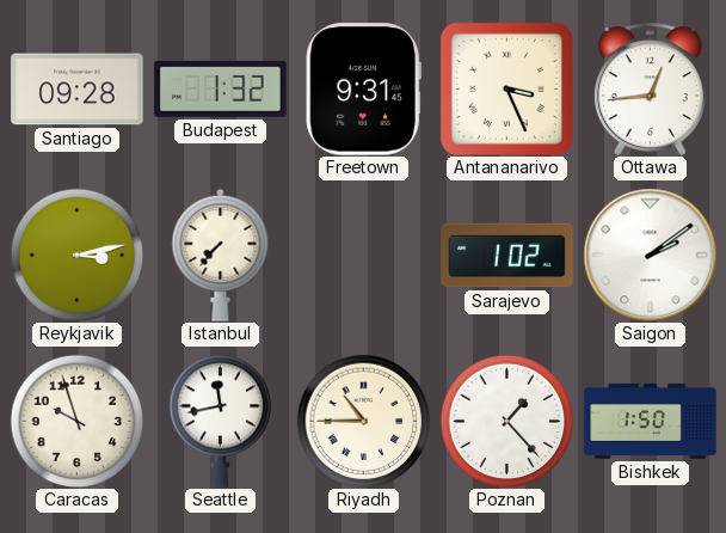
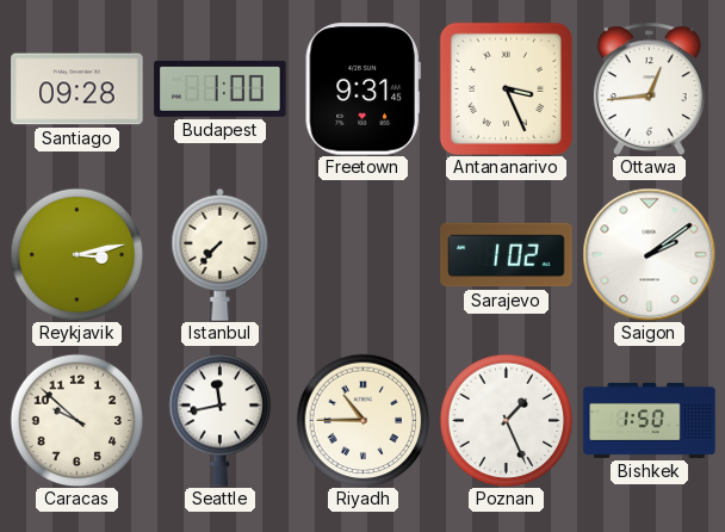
Budapest: 1:32 -> 1:00
Caracas: 9:57 -> 9:52
Poznan: 1:23 -> 1:26
